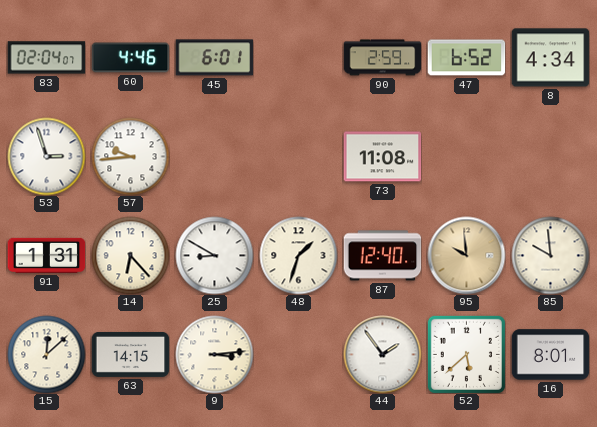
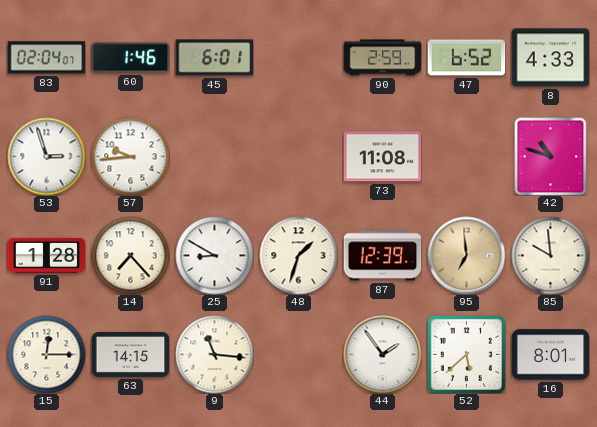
60: 4:46 -> 1:46
8: 4:34 -> 4:33
42: none -> 10:48
91: 1:31 -> 1:28
14: 6:23 -> 7:23
87: 12:40 -> 12:39
95: 9:59 -> 6:59
15: 12:08 -> 12:15
9: 3:14 -> 11:16
